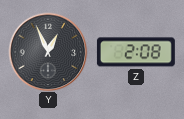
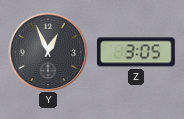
Z: 2:08 -> 3:05
